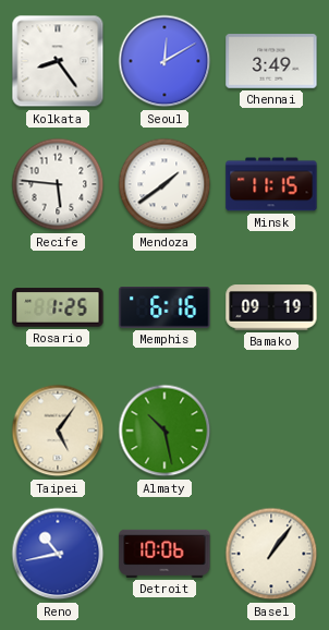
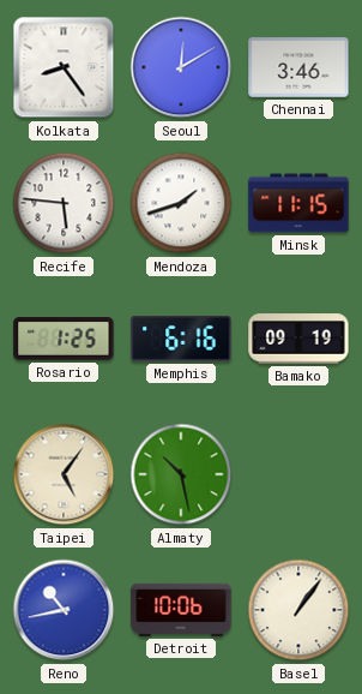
Chennai: 3:49 -> 3:46
Mendoza: 1:39 -> 1:42
